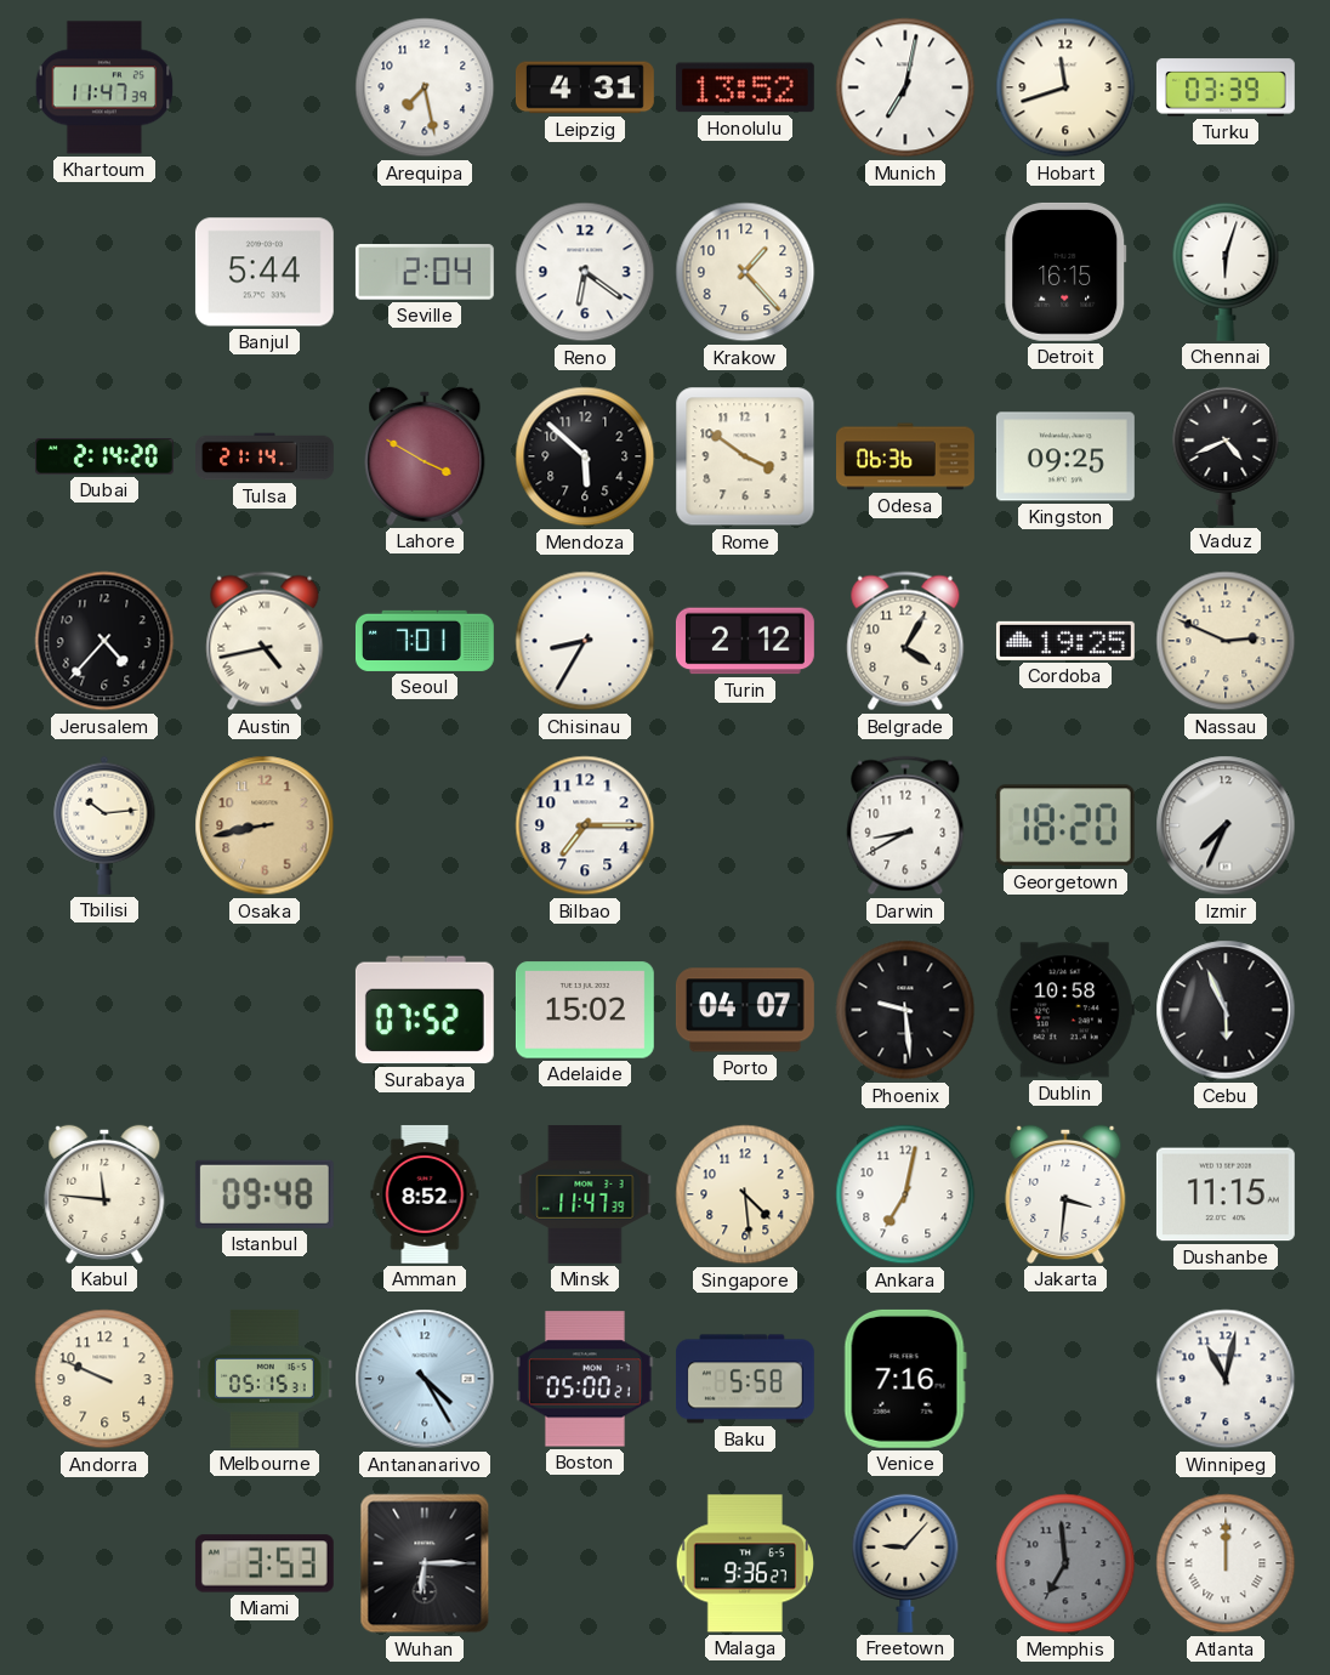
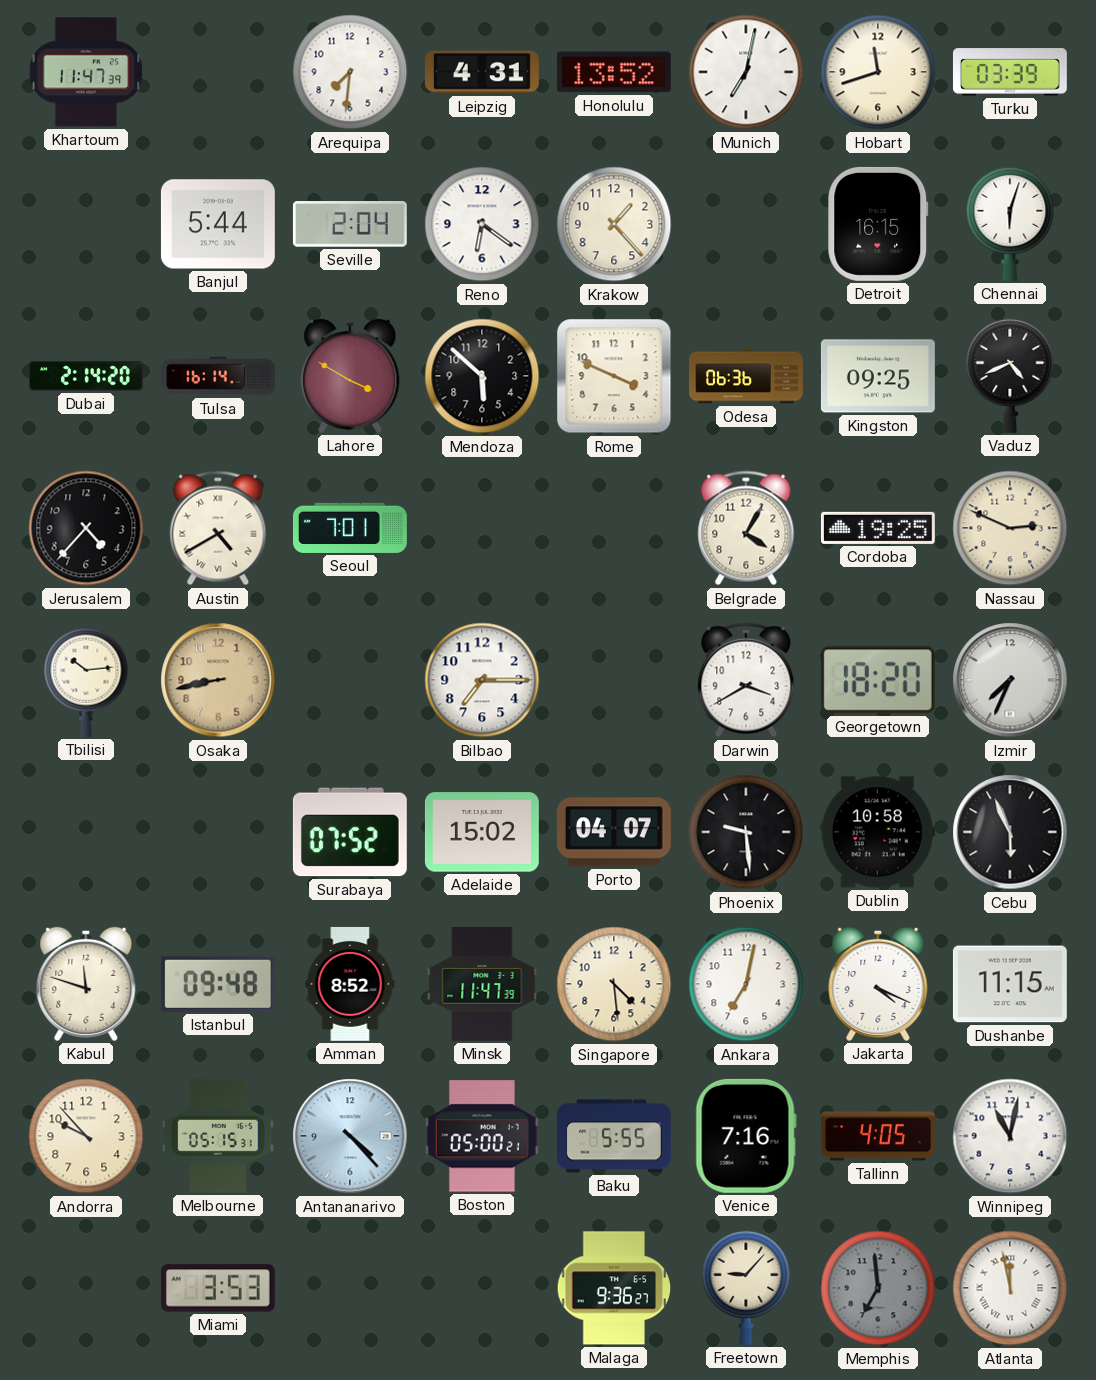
Arequipa: 7:28 -> 7:31
Tulsa: 21:14 -> 16:14
Rome: 3:51 -> 3:49
Austin: 4:43 -> 4:40
Chisinau: 8:35 -> none
Turin: 2:12 -> none
Darwin: 8:40 -> 3:40
Kabul: 11:46 -> 11:48
Jakarta: 3:31 -> 4:19
Andorra: 9:49 -> 9:53
Antananarivo: 4:25 -> 4:23
Baku: 5:58 -> 5:55
Tallinn: none -> 4:05
Wuhan: 6:15 -> none
Atlanta: 12:00 -> 11:58
